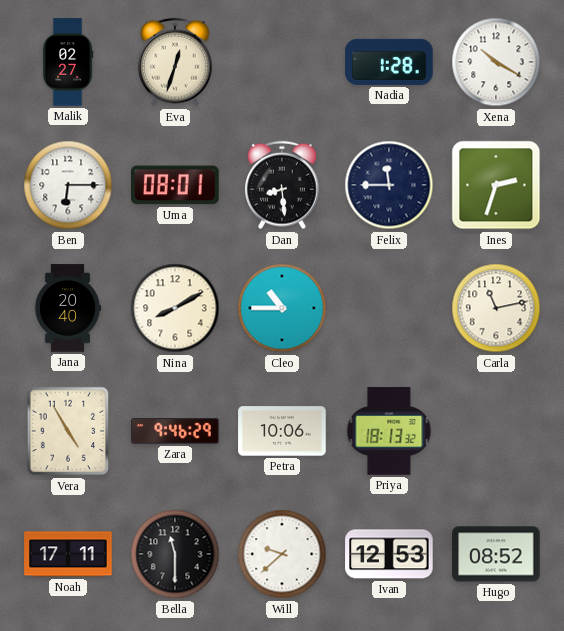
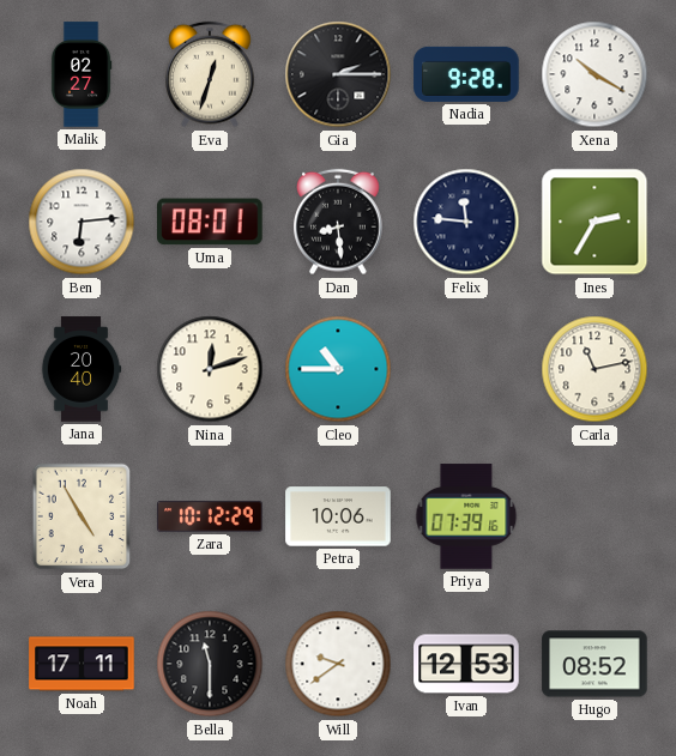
Gia: none -> 2:15
Nadia: 1:28 -> 9:28
Ben: 6:15 -> 6:14
Felix: 11:45 -> 11:46
Ines: 2:33 -> 2:35
Nina: 8:10 -> 12:12
Zara: 9:46 -> 10:12
Priya: 18:13 -> 07:39
Will: 9:38 -> 9:39
